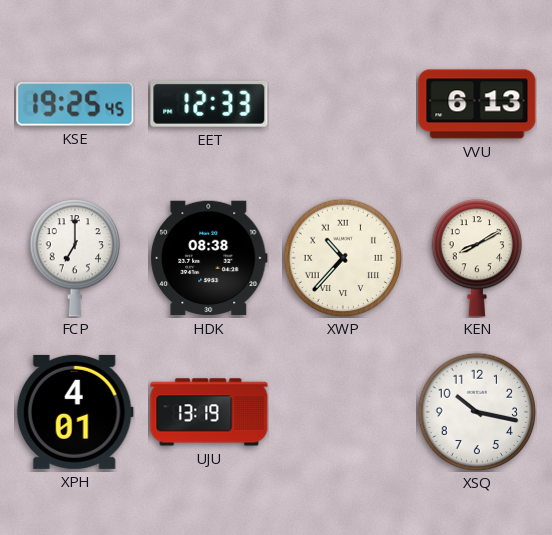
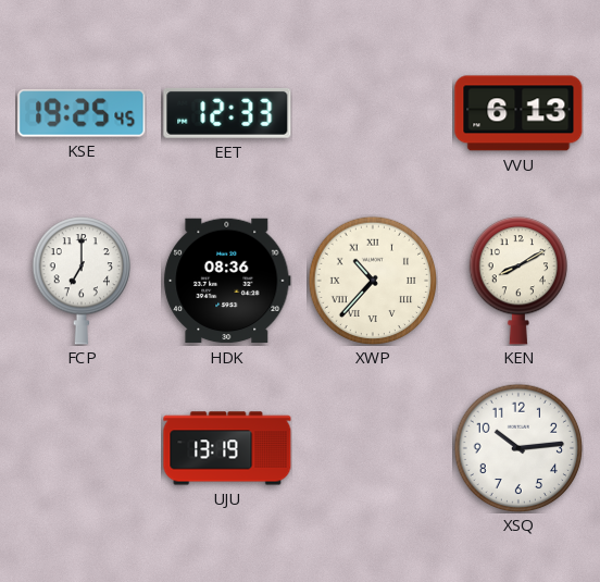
HDK: 08:38 -> 08:36
XPH: 4:01 -> none
XSQ: 10:17 -> 10:14
